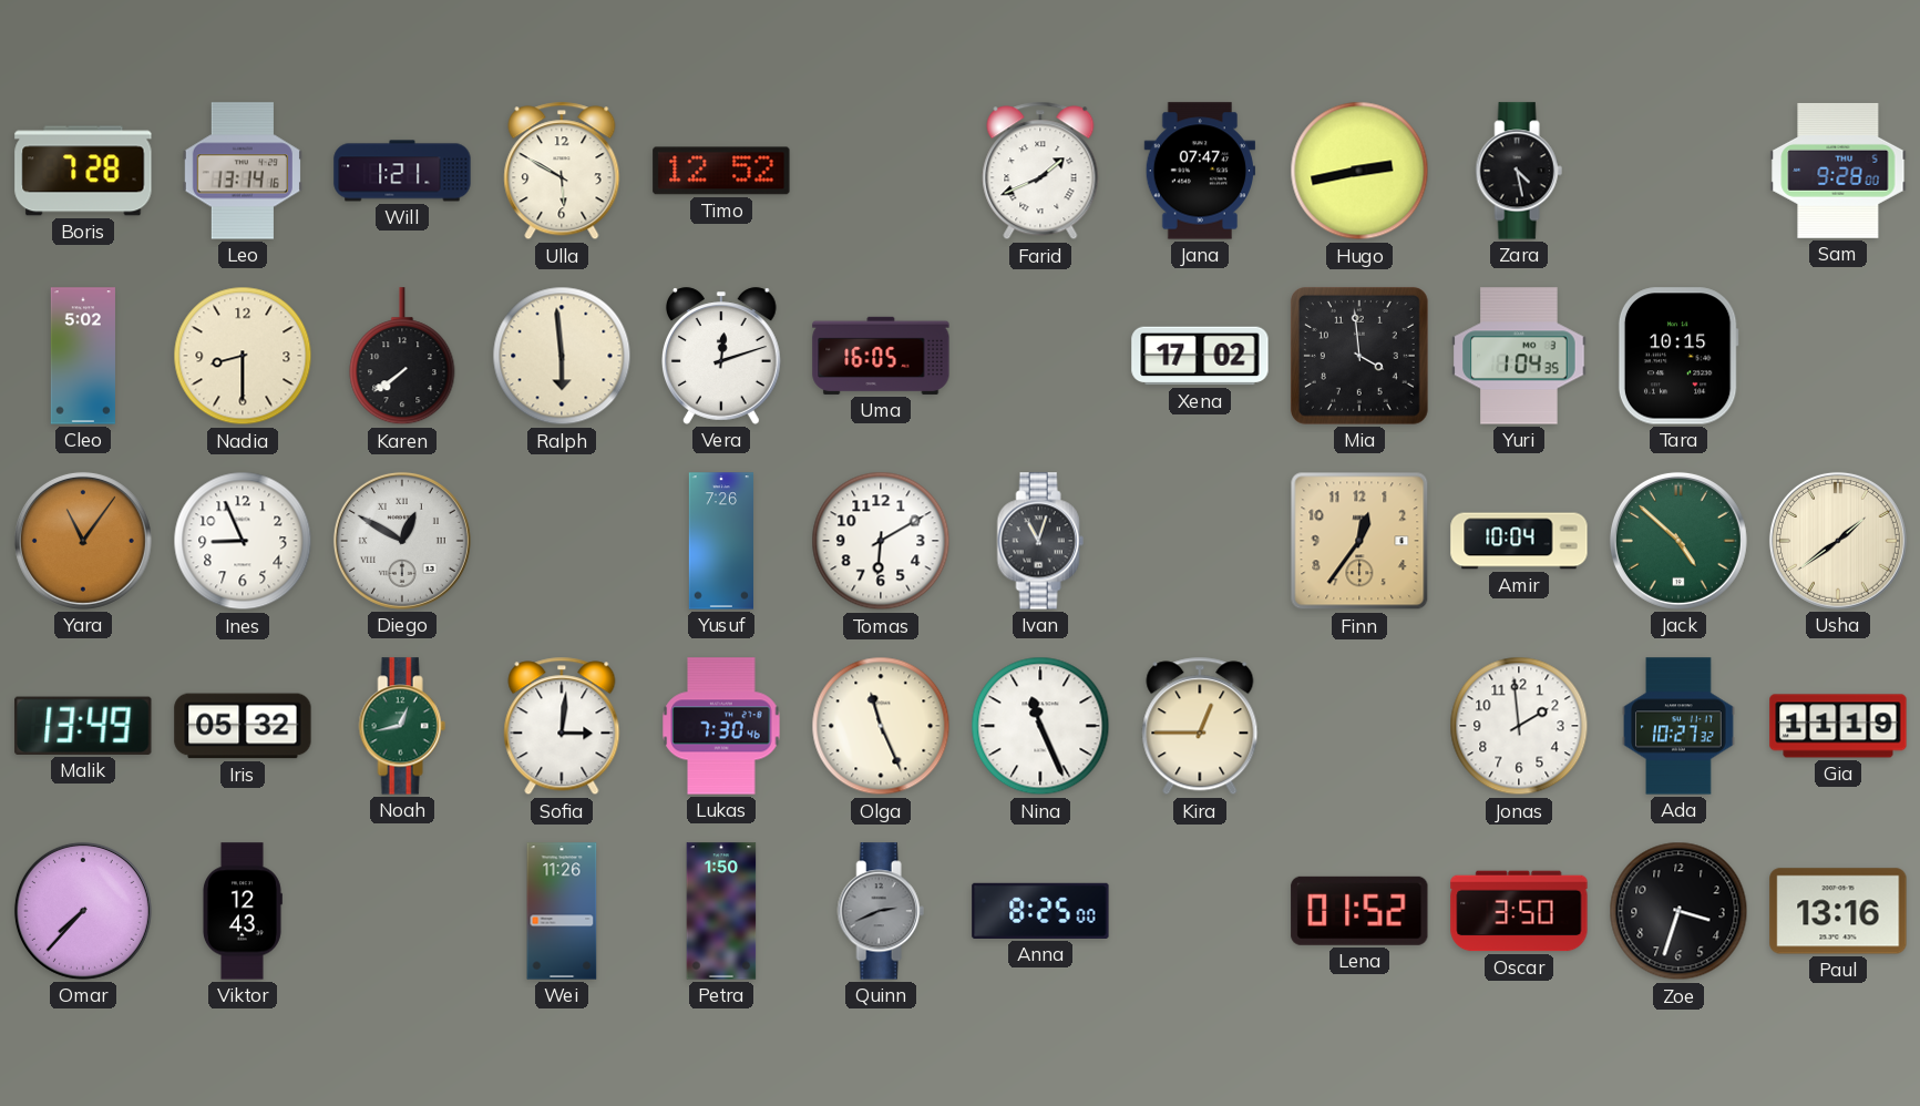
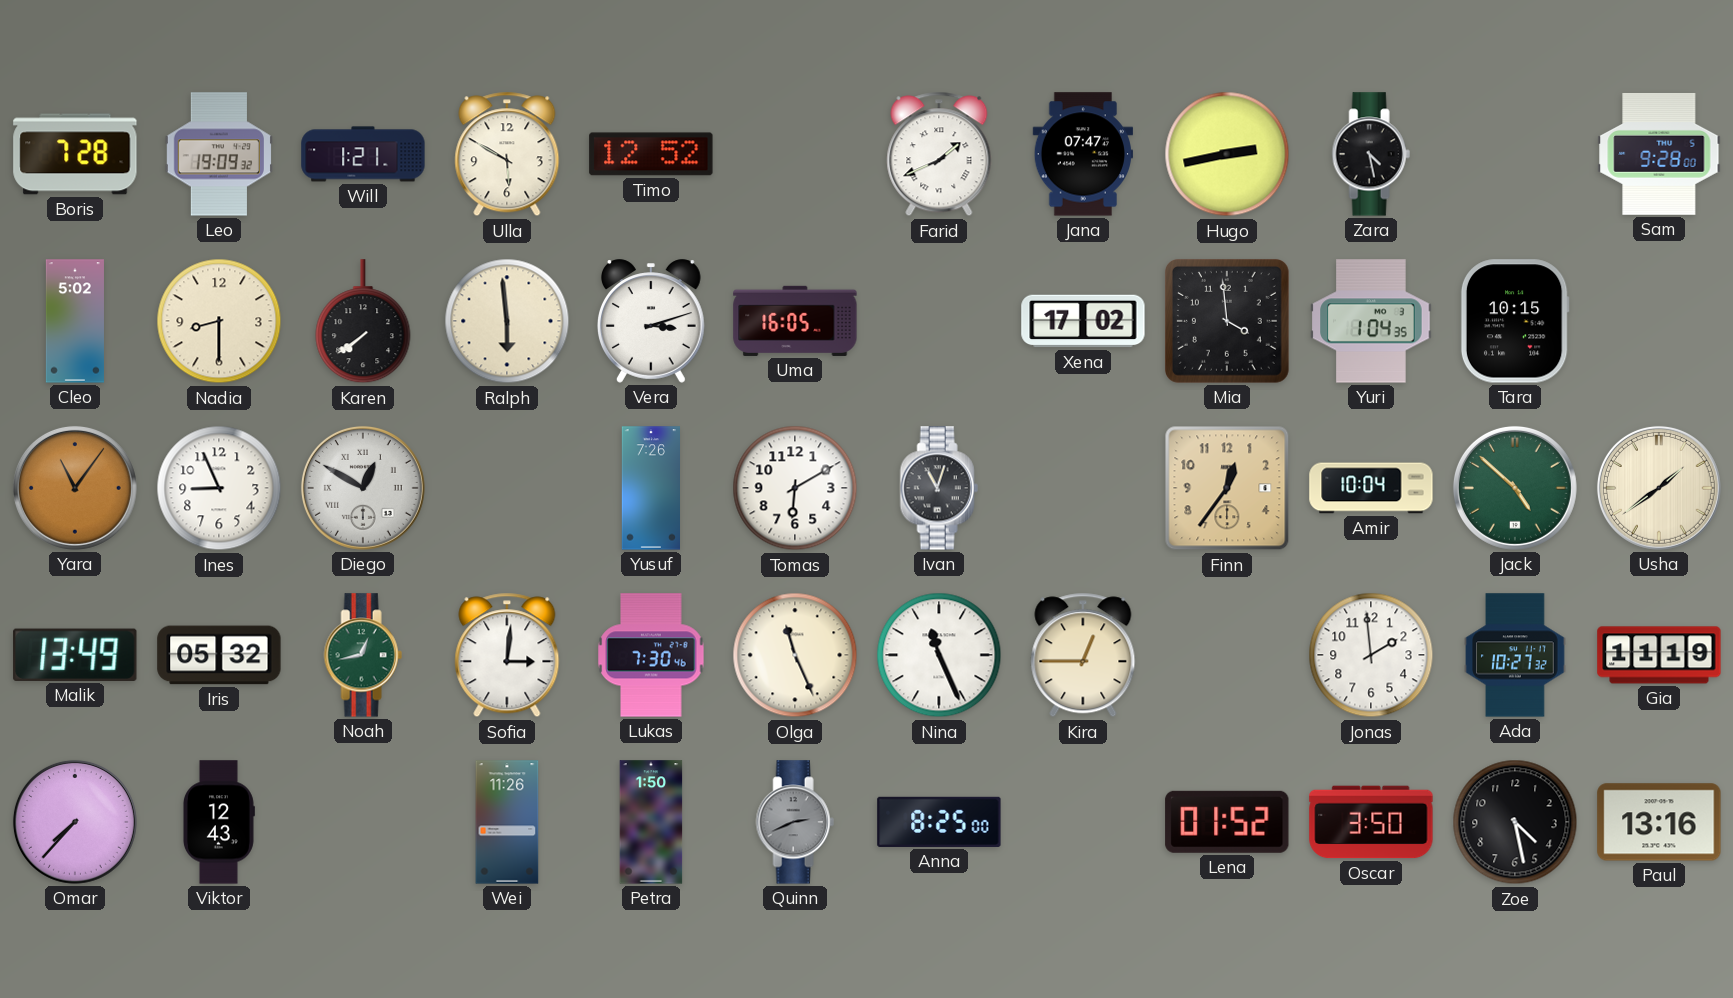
Leo: 13:14 -> 19:09
Vera: 12:12 -> 3:12
Zoe: 3:33 -> 4:28
